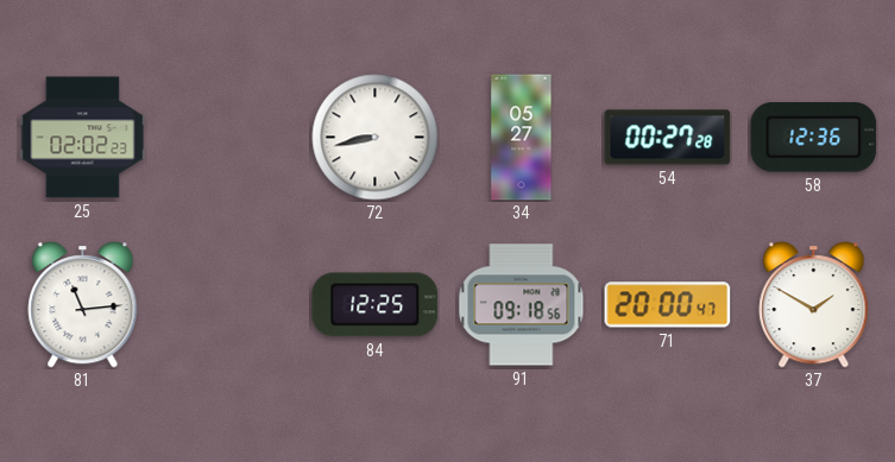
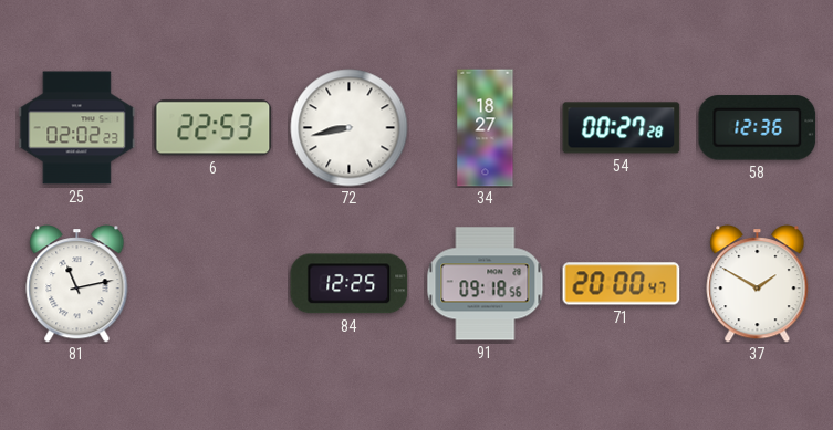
6: none -> 22:53
34: 05:27 -> 18:27
81: 11:14 -> 11:13
